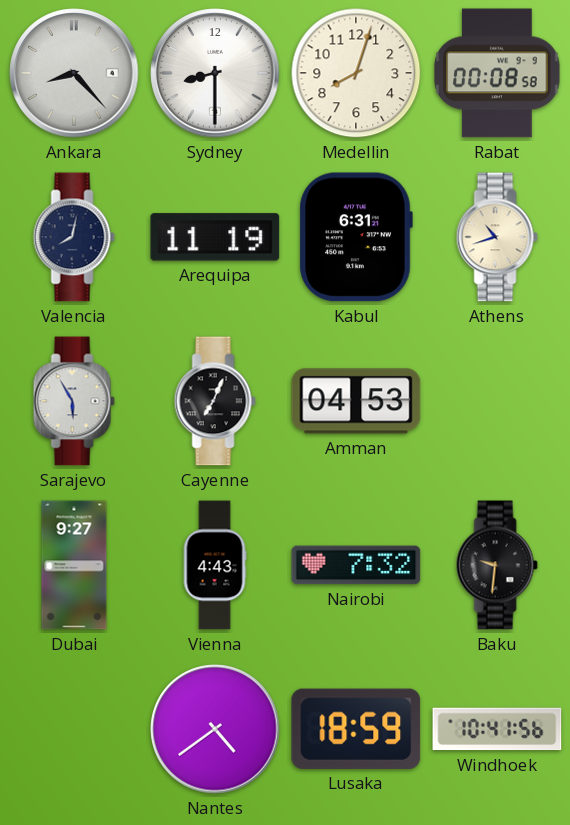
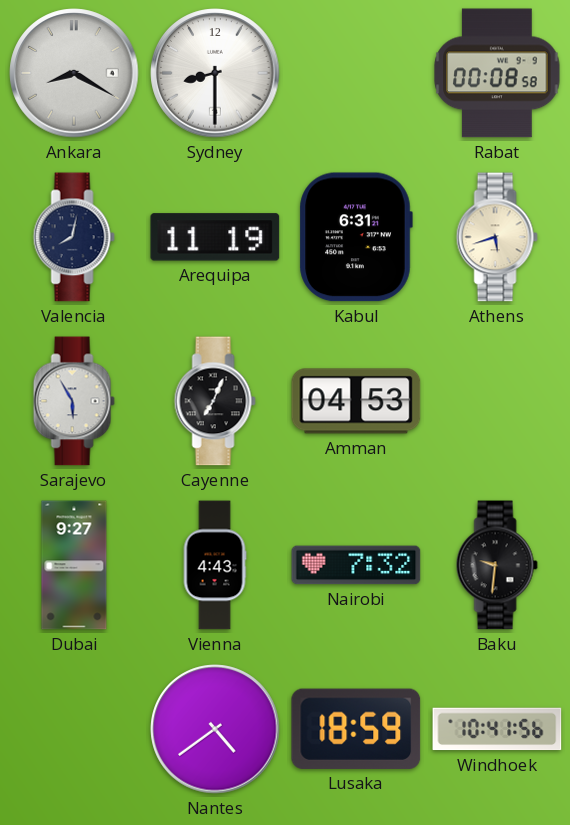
Ankara: 8:23 -> 8:20
Medellin: 8:03 -> none
Athens: 10:42 -> 5:42
